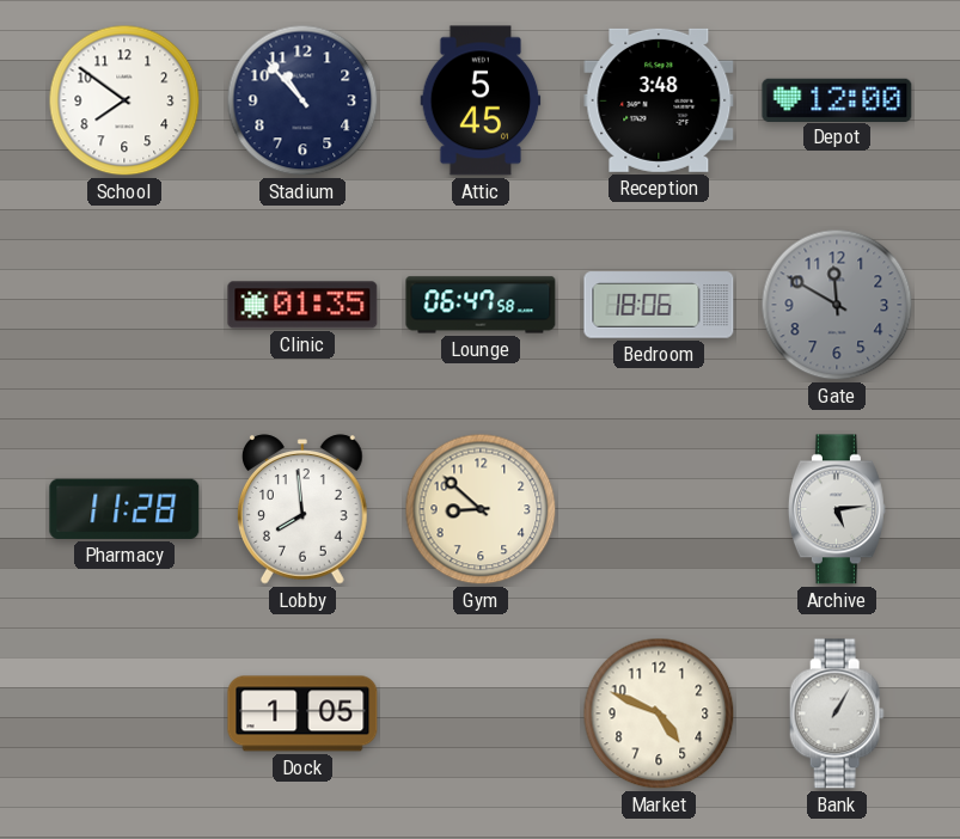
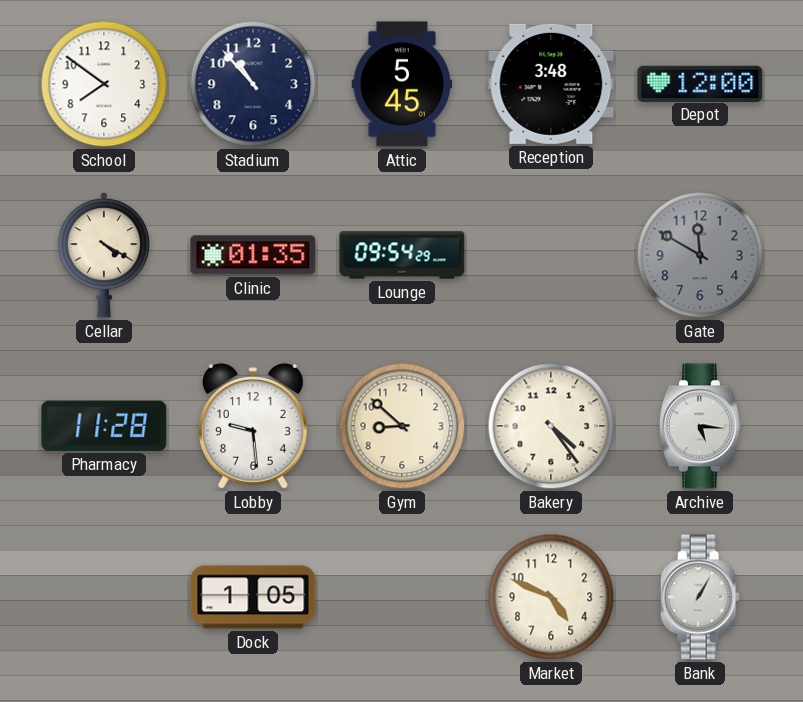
Cellar: none -> 4:20
Lounge: 06:47 -> 09:54
Bedroom: 18:06 -> none
Lobby: 7:59 -> 9:29
Bakery: none -> 4:24
Archive: 5:14 -> 5:16
